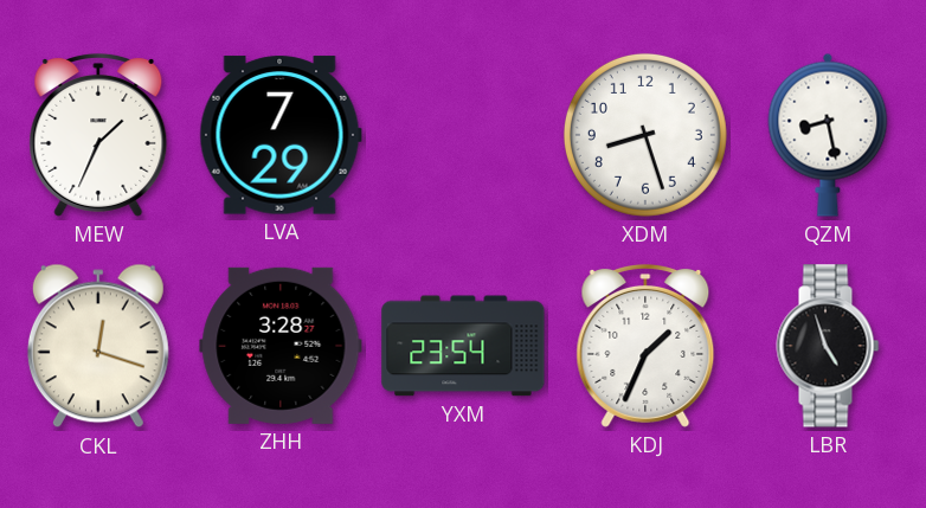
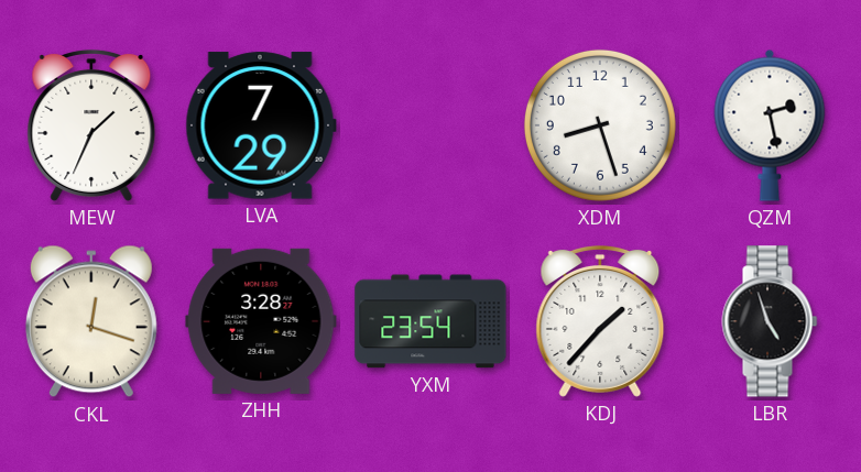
QZM: 8:28 -> 2:28
KDJ: 1:34 -> 1:37
